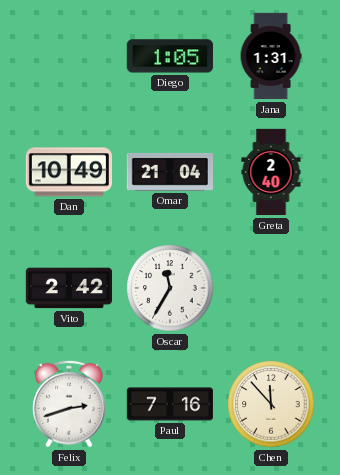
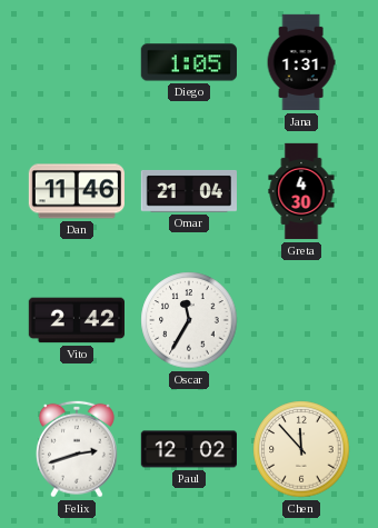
Dan: 10:49 -> 11:46
Greta: 2:40 -> 4:30
Paul: 7:16 -> 12:02
